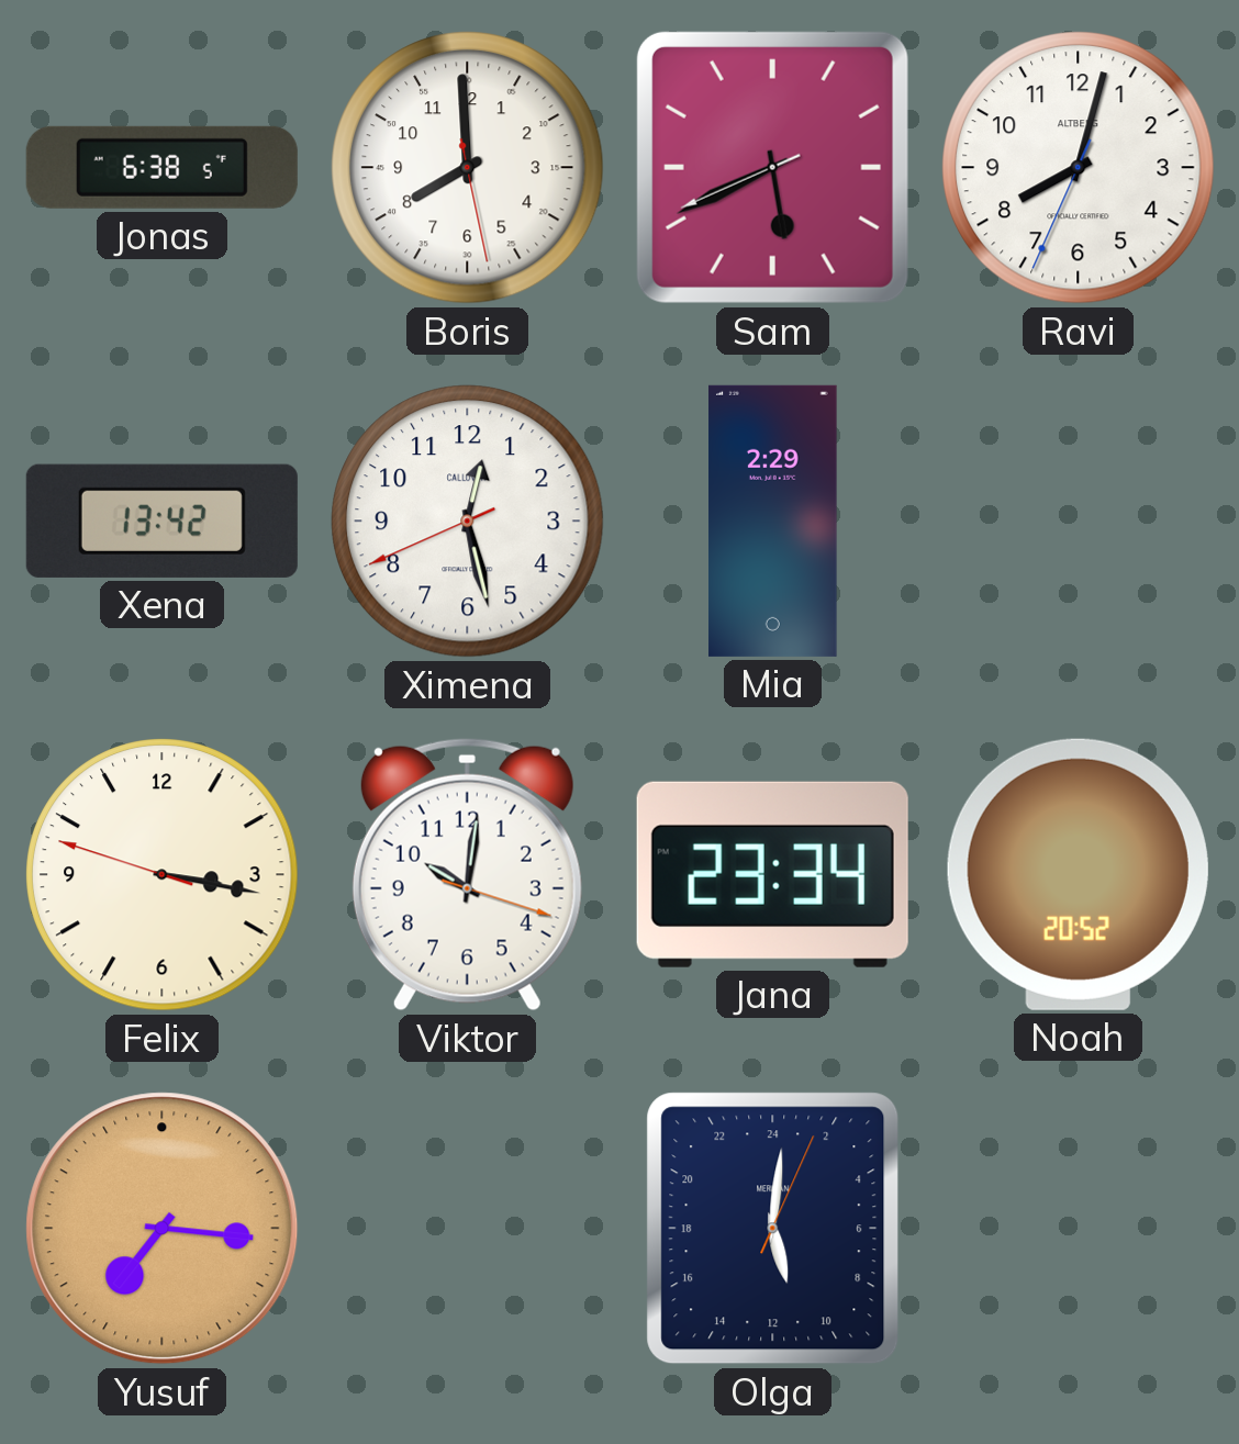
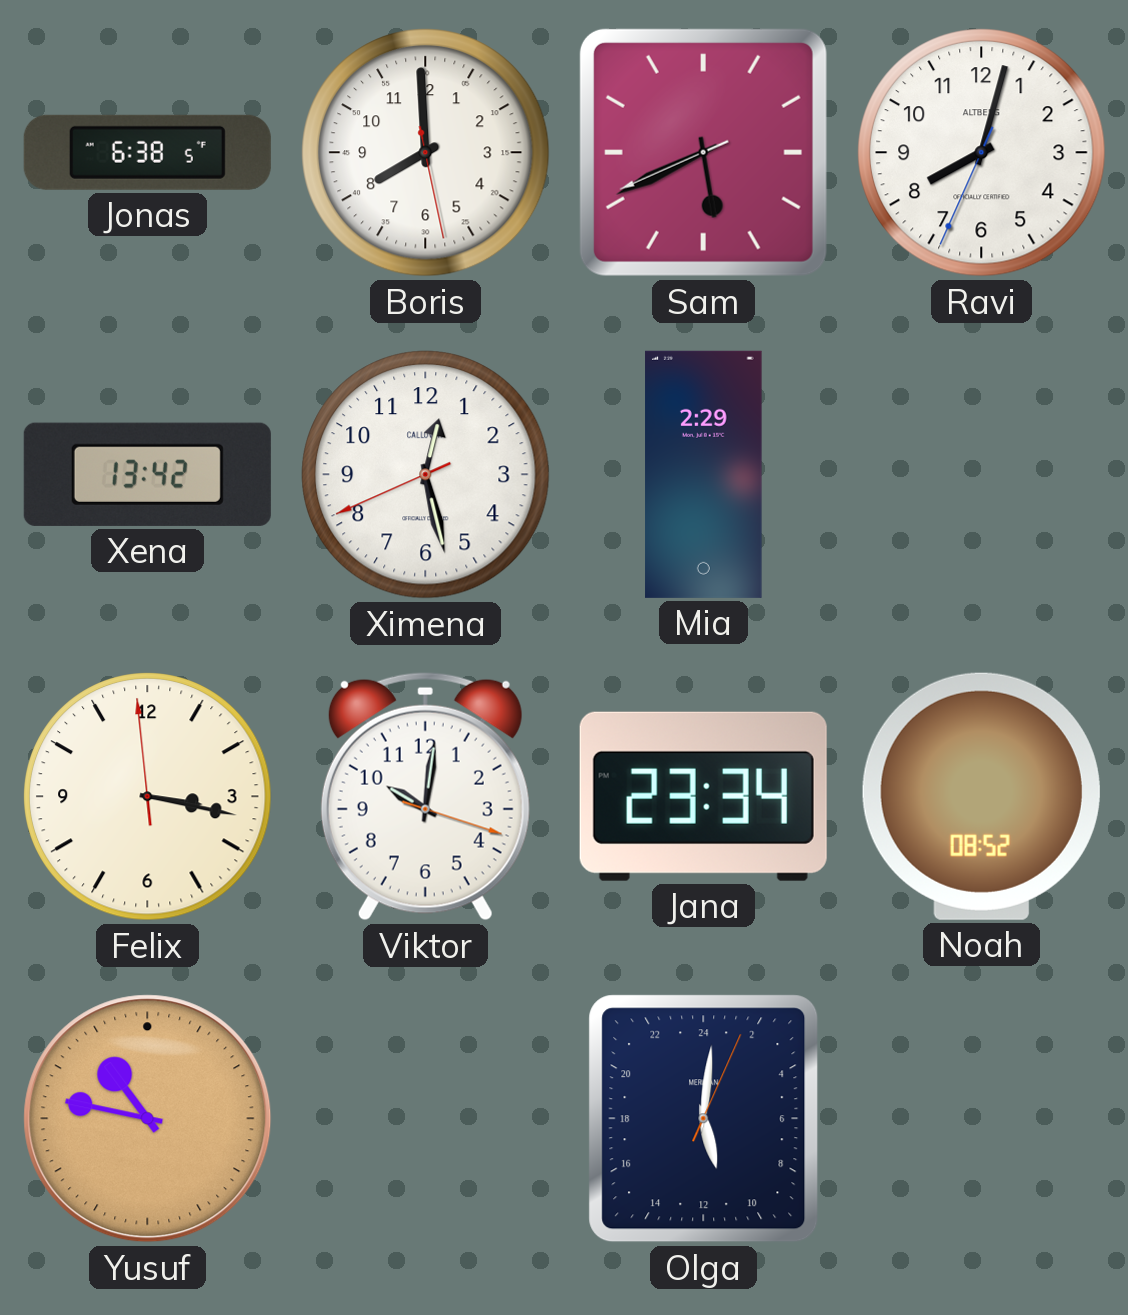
Felix: 3:16:48 -> 3:16:59
Noah: 20:52 -> 08:52
Yusuf: 7:16 -> 10:47
